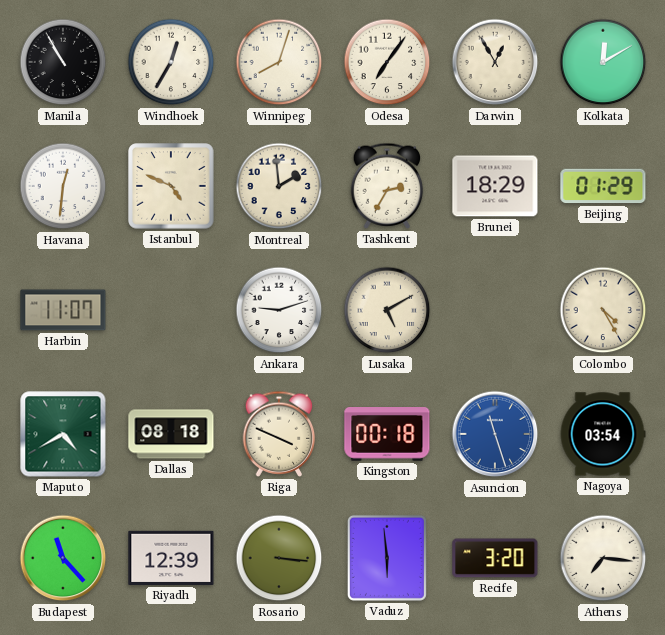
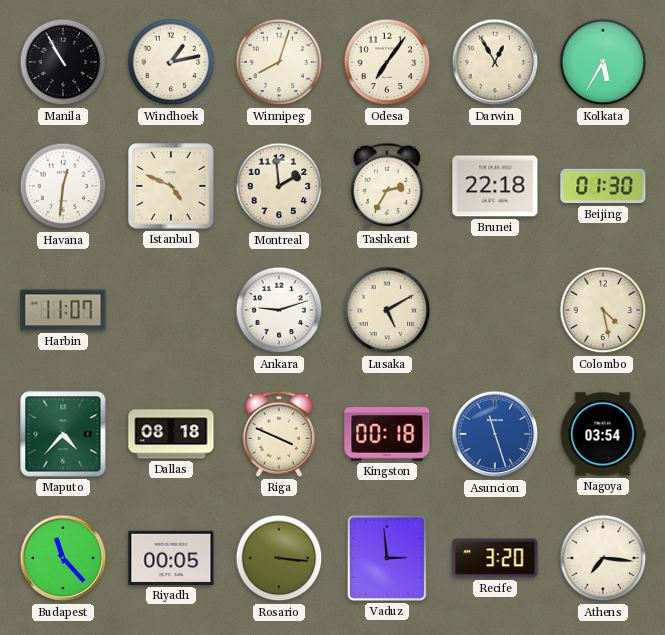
Windhoek: 12:35 -> 1:13
Kolkata: 12:10 -> 5:35
Brunei: 18:29 -> 22:18
Beijing: 01:29 -> 01:30
Colombo: 4:25 -> 4:28
Maputo: 4:40 -> 4:37
Riyadh: 12:39 -> 00:05
Vaduz: 5:59 -> 2:59
